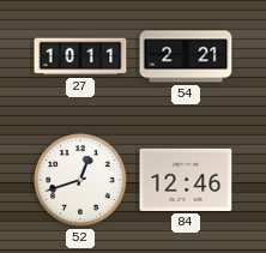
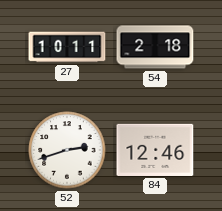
54: 2:21 -> 2:18
52: 12:42 -> 2:42
